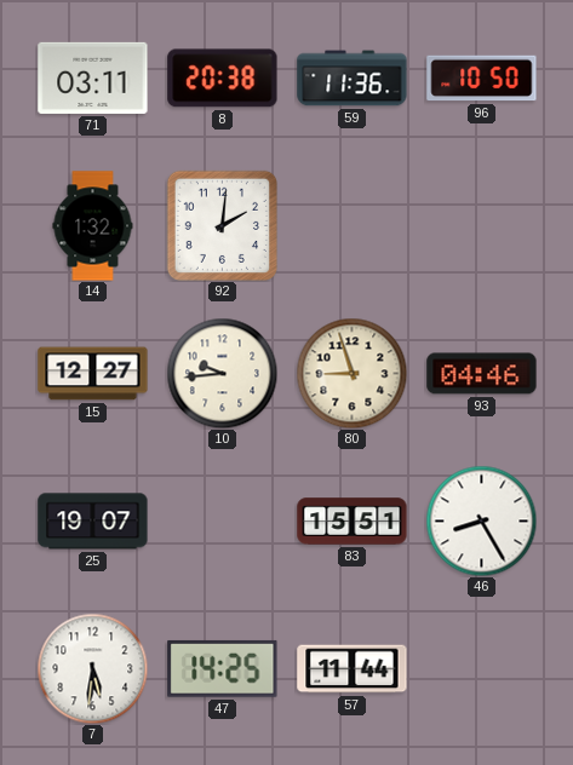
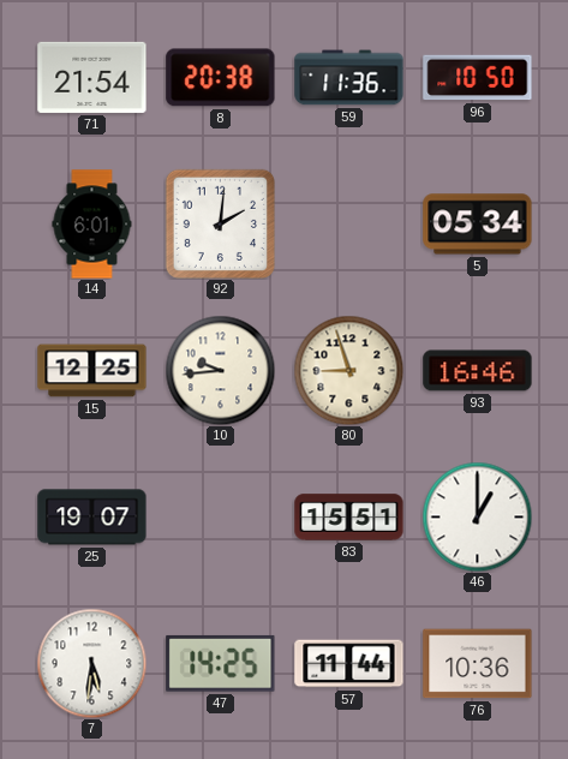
71: 03:11 -> 21:54
14: 1:32 -> 6:01
5: none -> 05:34
15: 12:27 -> 12:25
93: 04:46 -> 16:46
46: 8:25 -> 1:00
76: none -> 10:36
